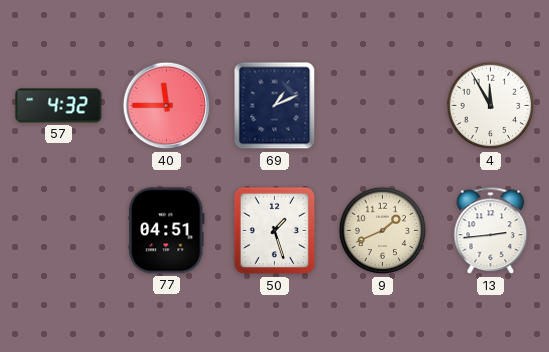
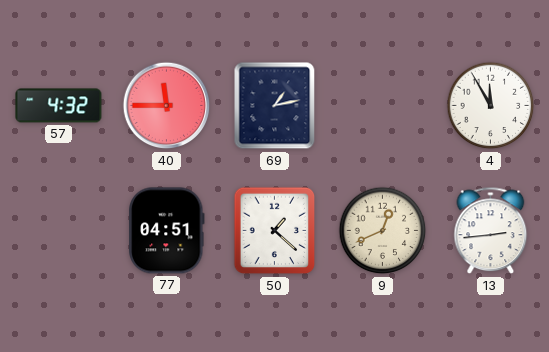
69: 1:11 -> 1:13
50: 1:27 -> 1:22
9: 1:41 -> 12:41
